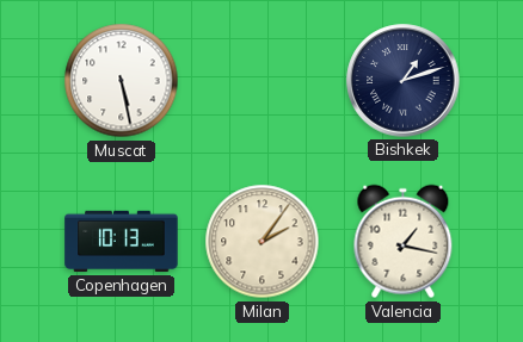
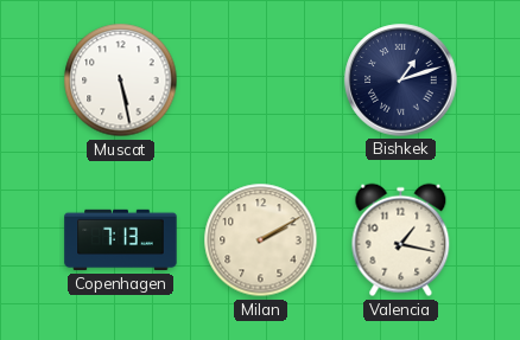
Copenhagen: 10:13 -> 7:13
Milan: 2:06 -> 2:10
